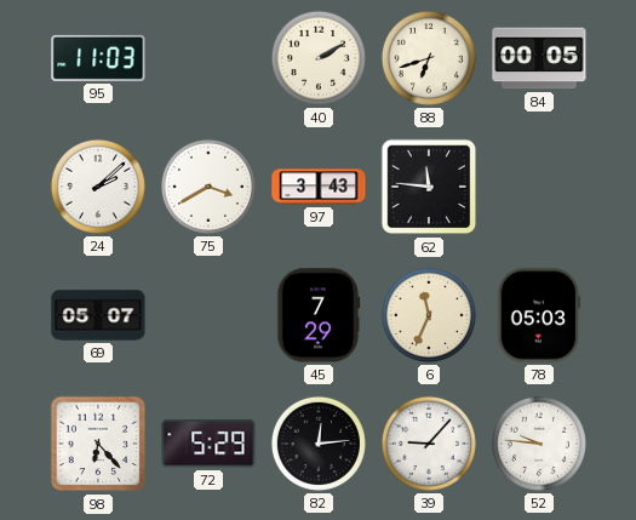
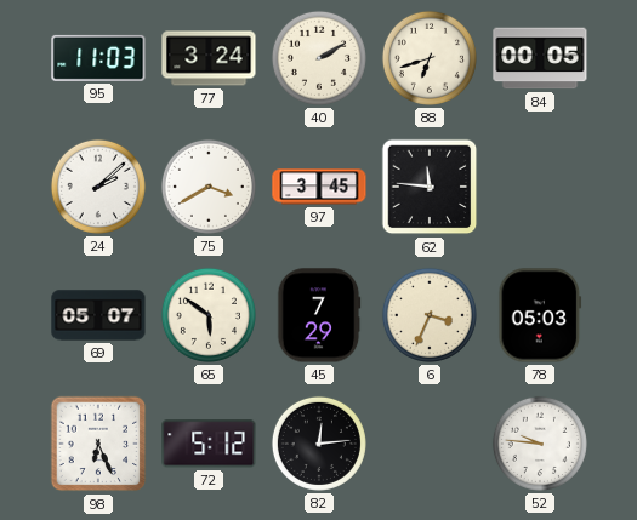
77: none -> 3:24
97: 3:43 -> 3:45
65: none -> 5:51
6: 11:34 -> 3:34
98: 6:23 -> 6:26
72: 5:29 -> 5:12
39: 9:07 -> none
